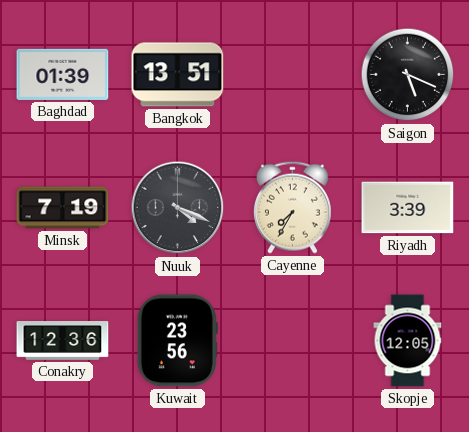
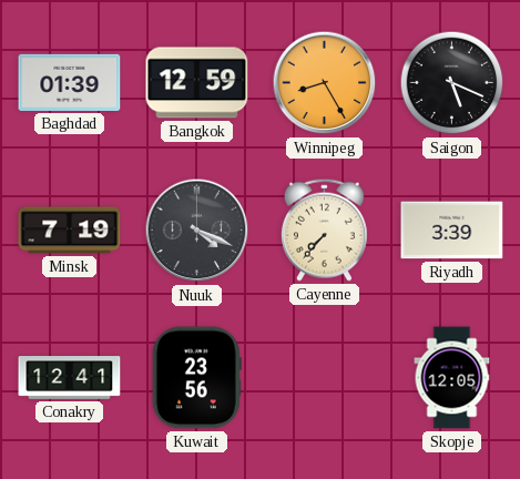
Bangkok: 13:51 -> 12:59
Winnipeg: none -> 8:25
Cayenne: 7:35 -> 7:37
Conakry: 12:36 -> 12:41
